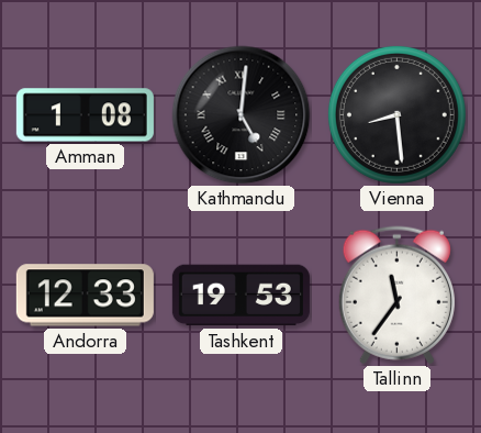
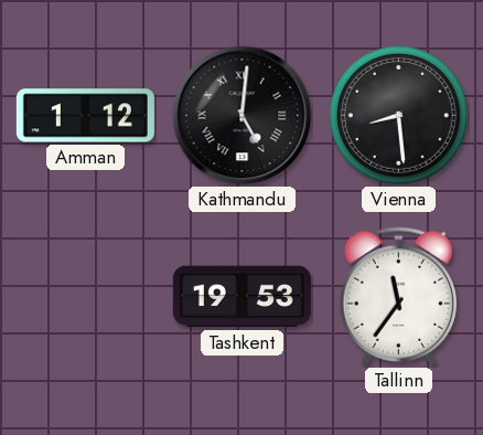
Amman: 1:08 -> 1:12
Andorra: 12:33 -> none
